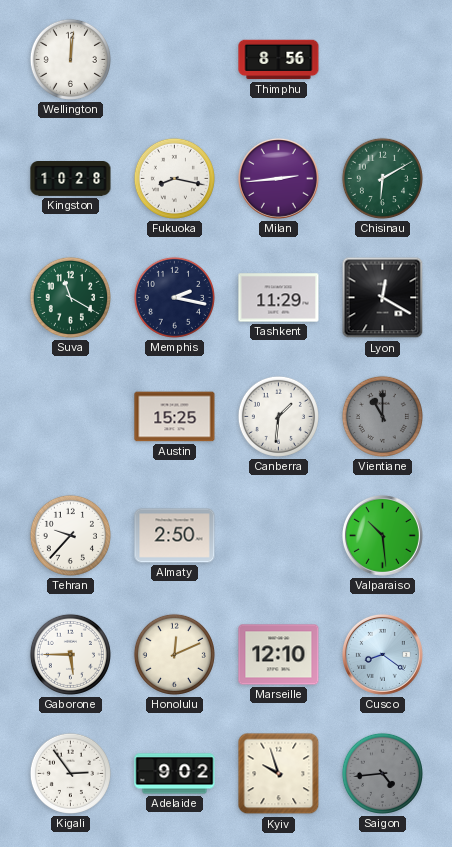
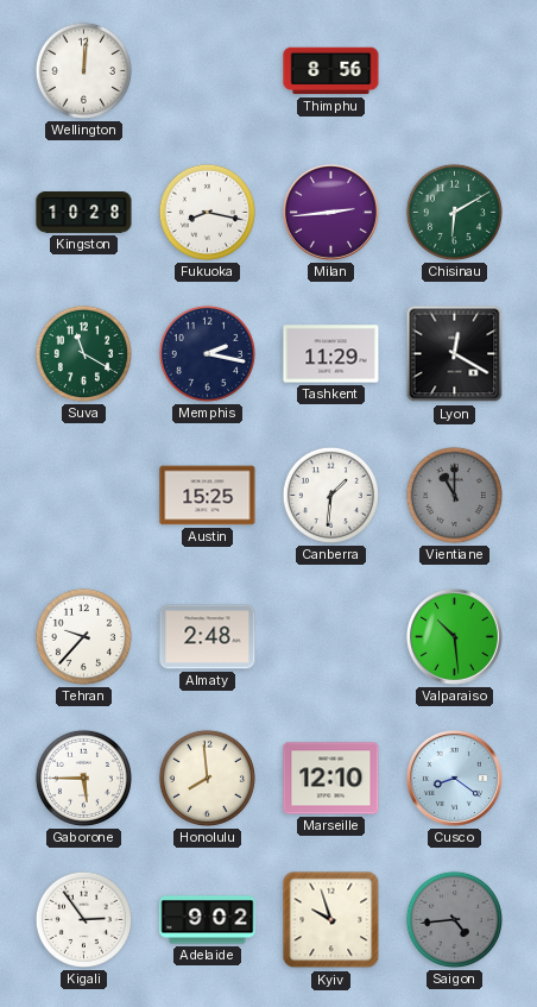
Almaty: 2:50 -> 2:48
Honolulu: 12:11 -> 7:59
